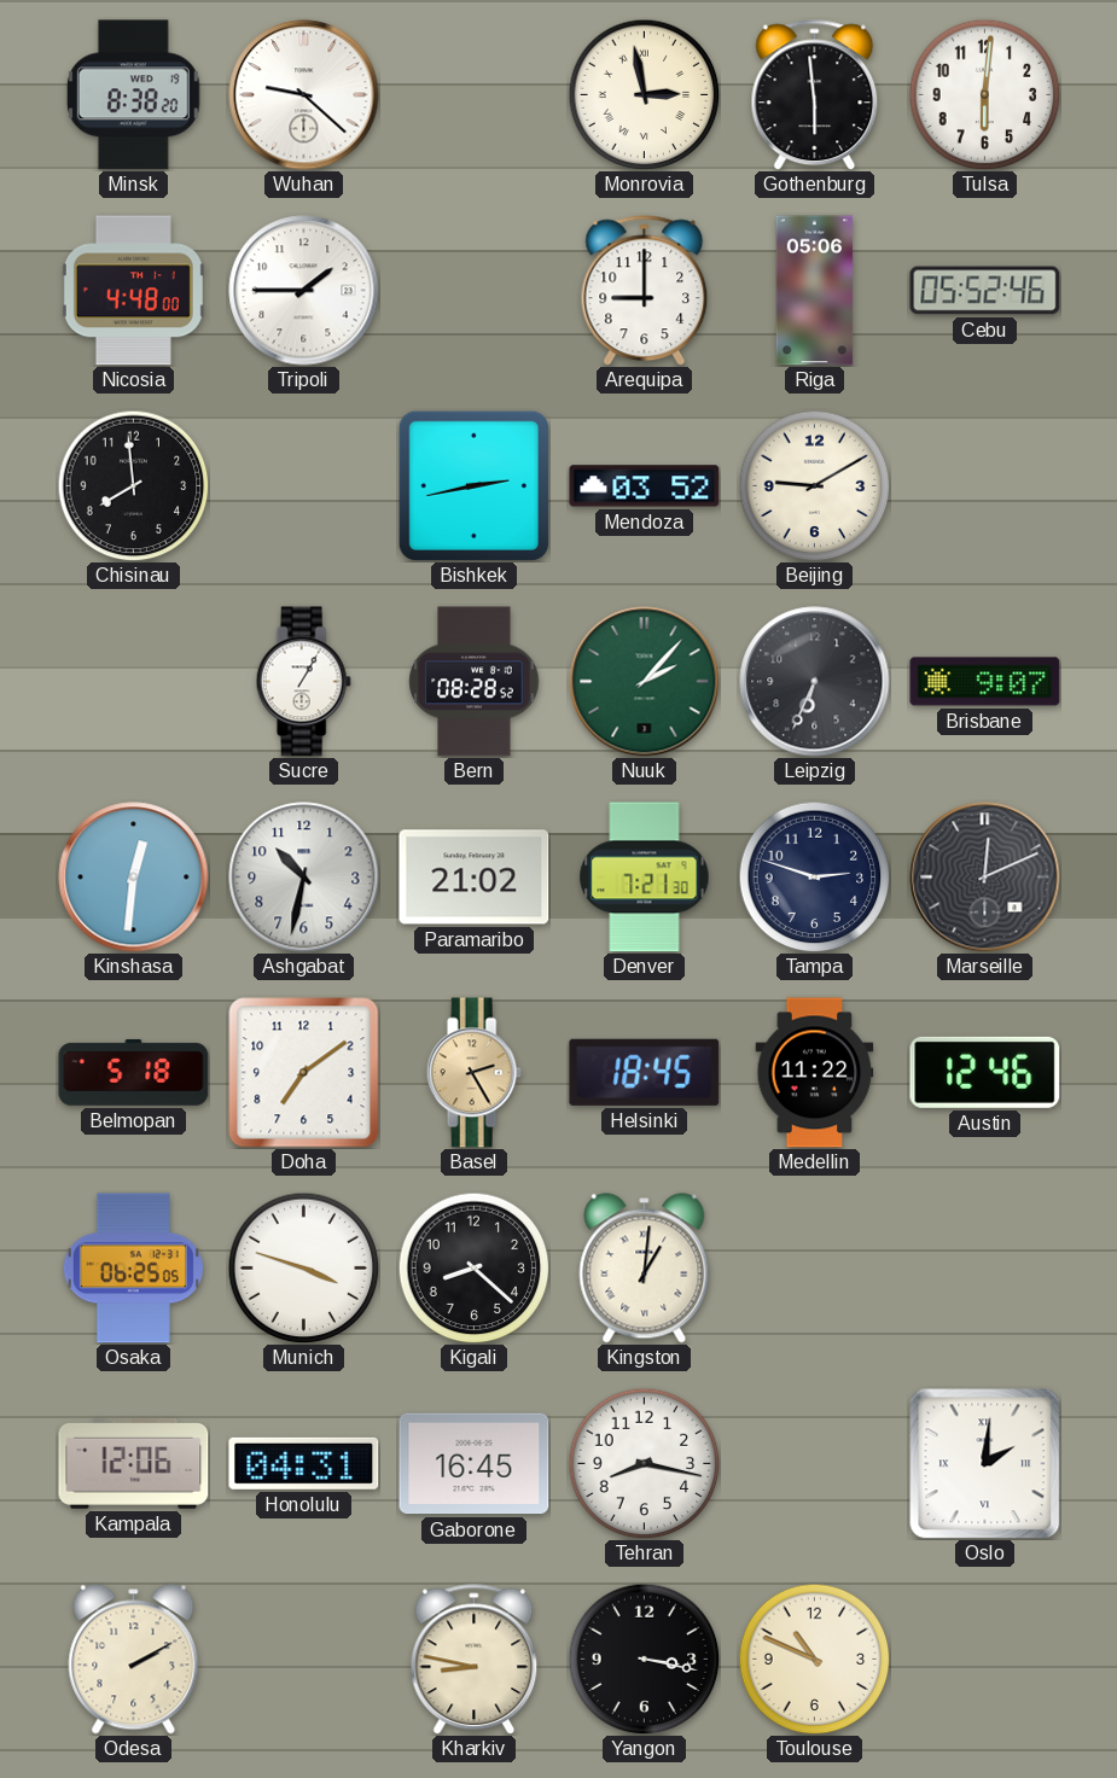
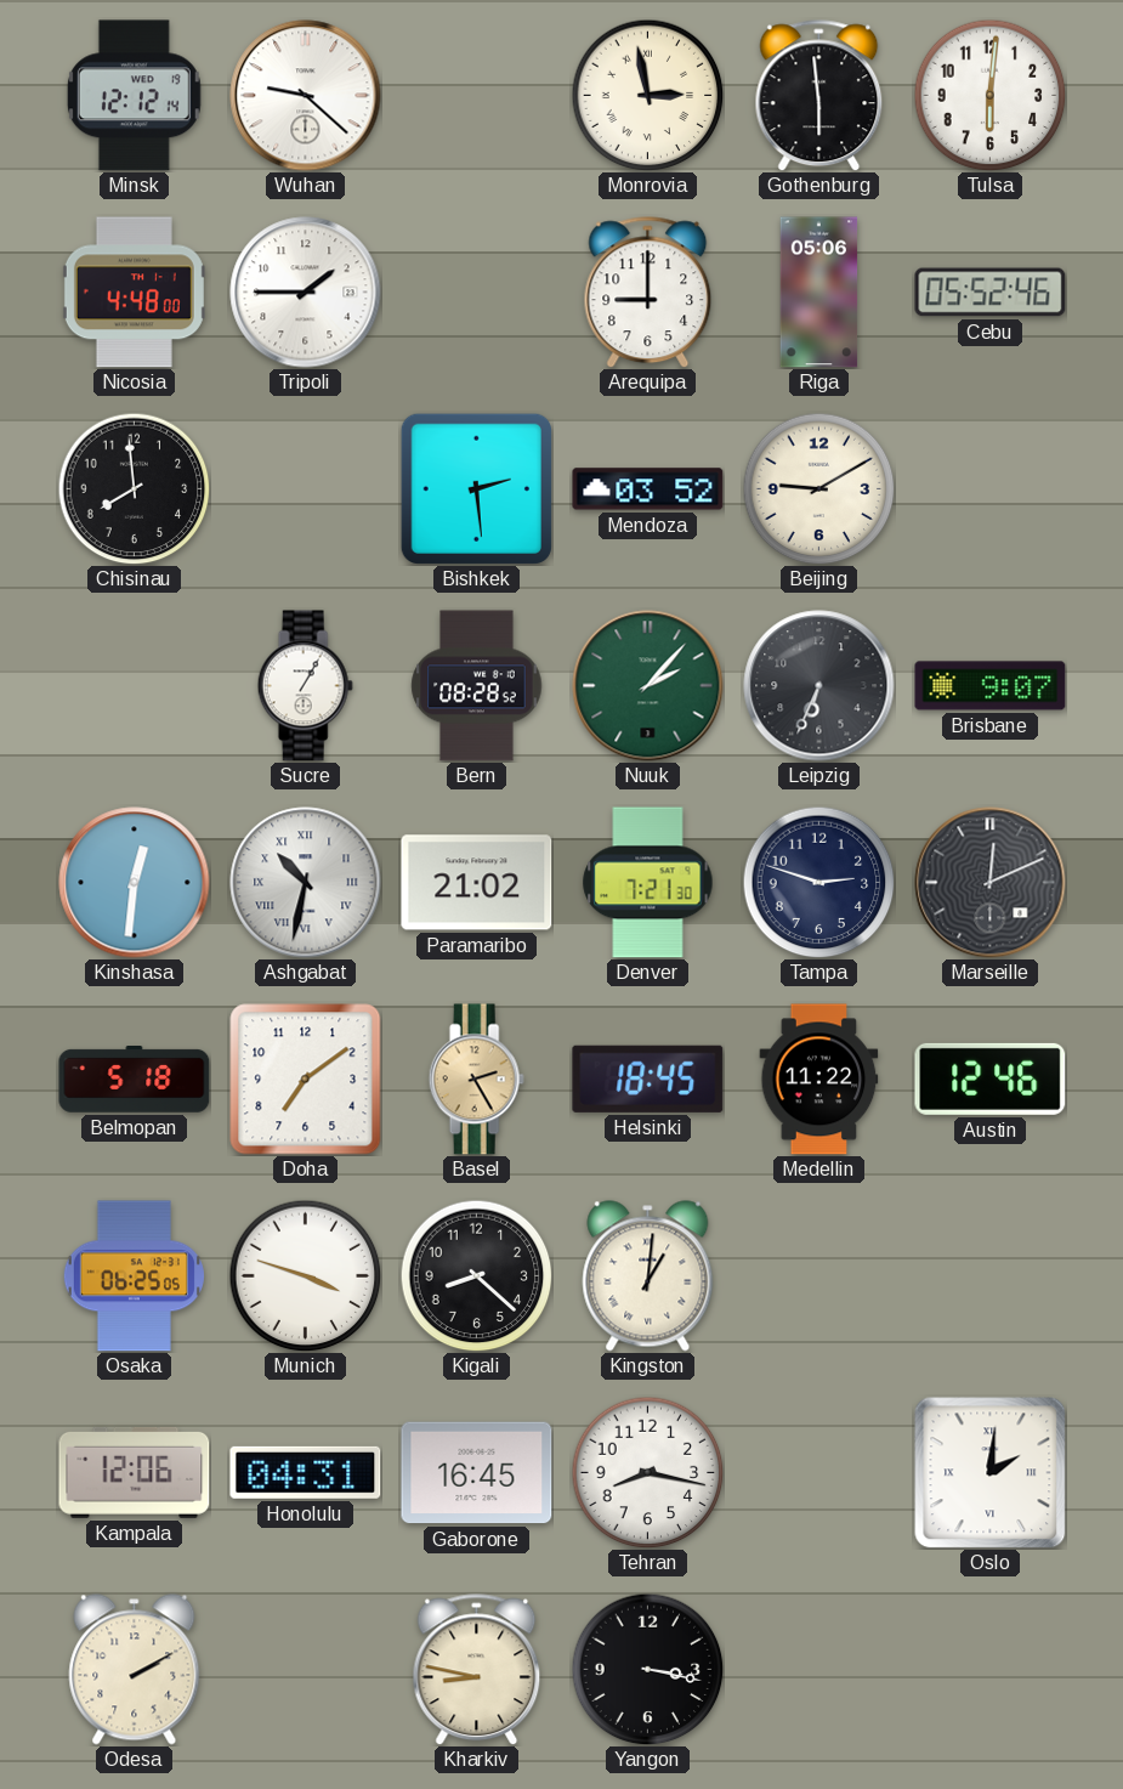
Minsk: 8:38 -> 12:12
Bishkek: 2:43 -> 2:29
Ashgabat numerals: Arabic -> Roman
Toulouse: 10:49 -> none
